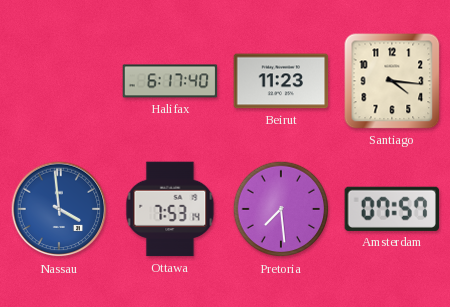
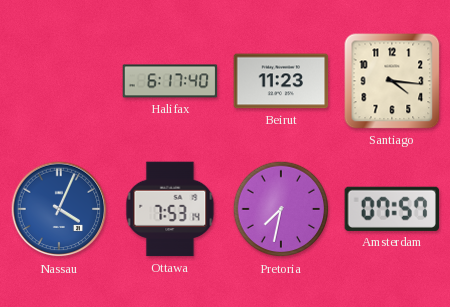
Nassau: 3:59 -> 4:04
Pretoria: 7:29 -> 7:32
